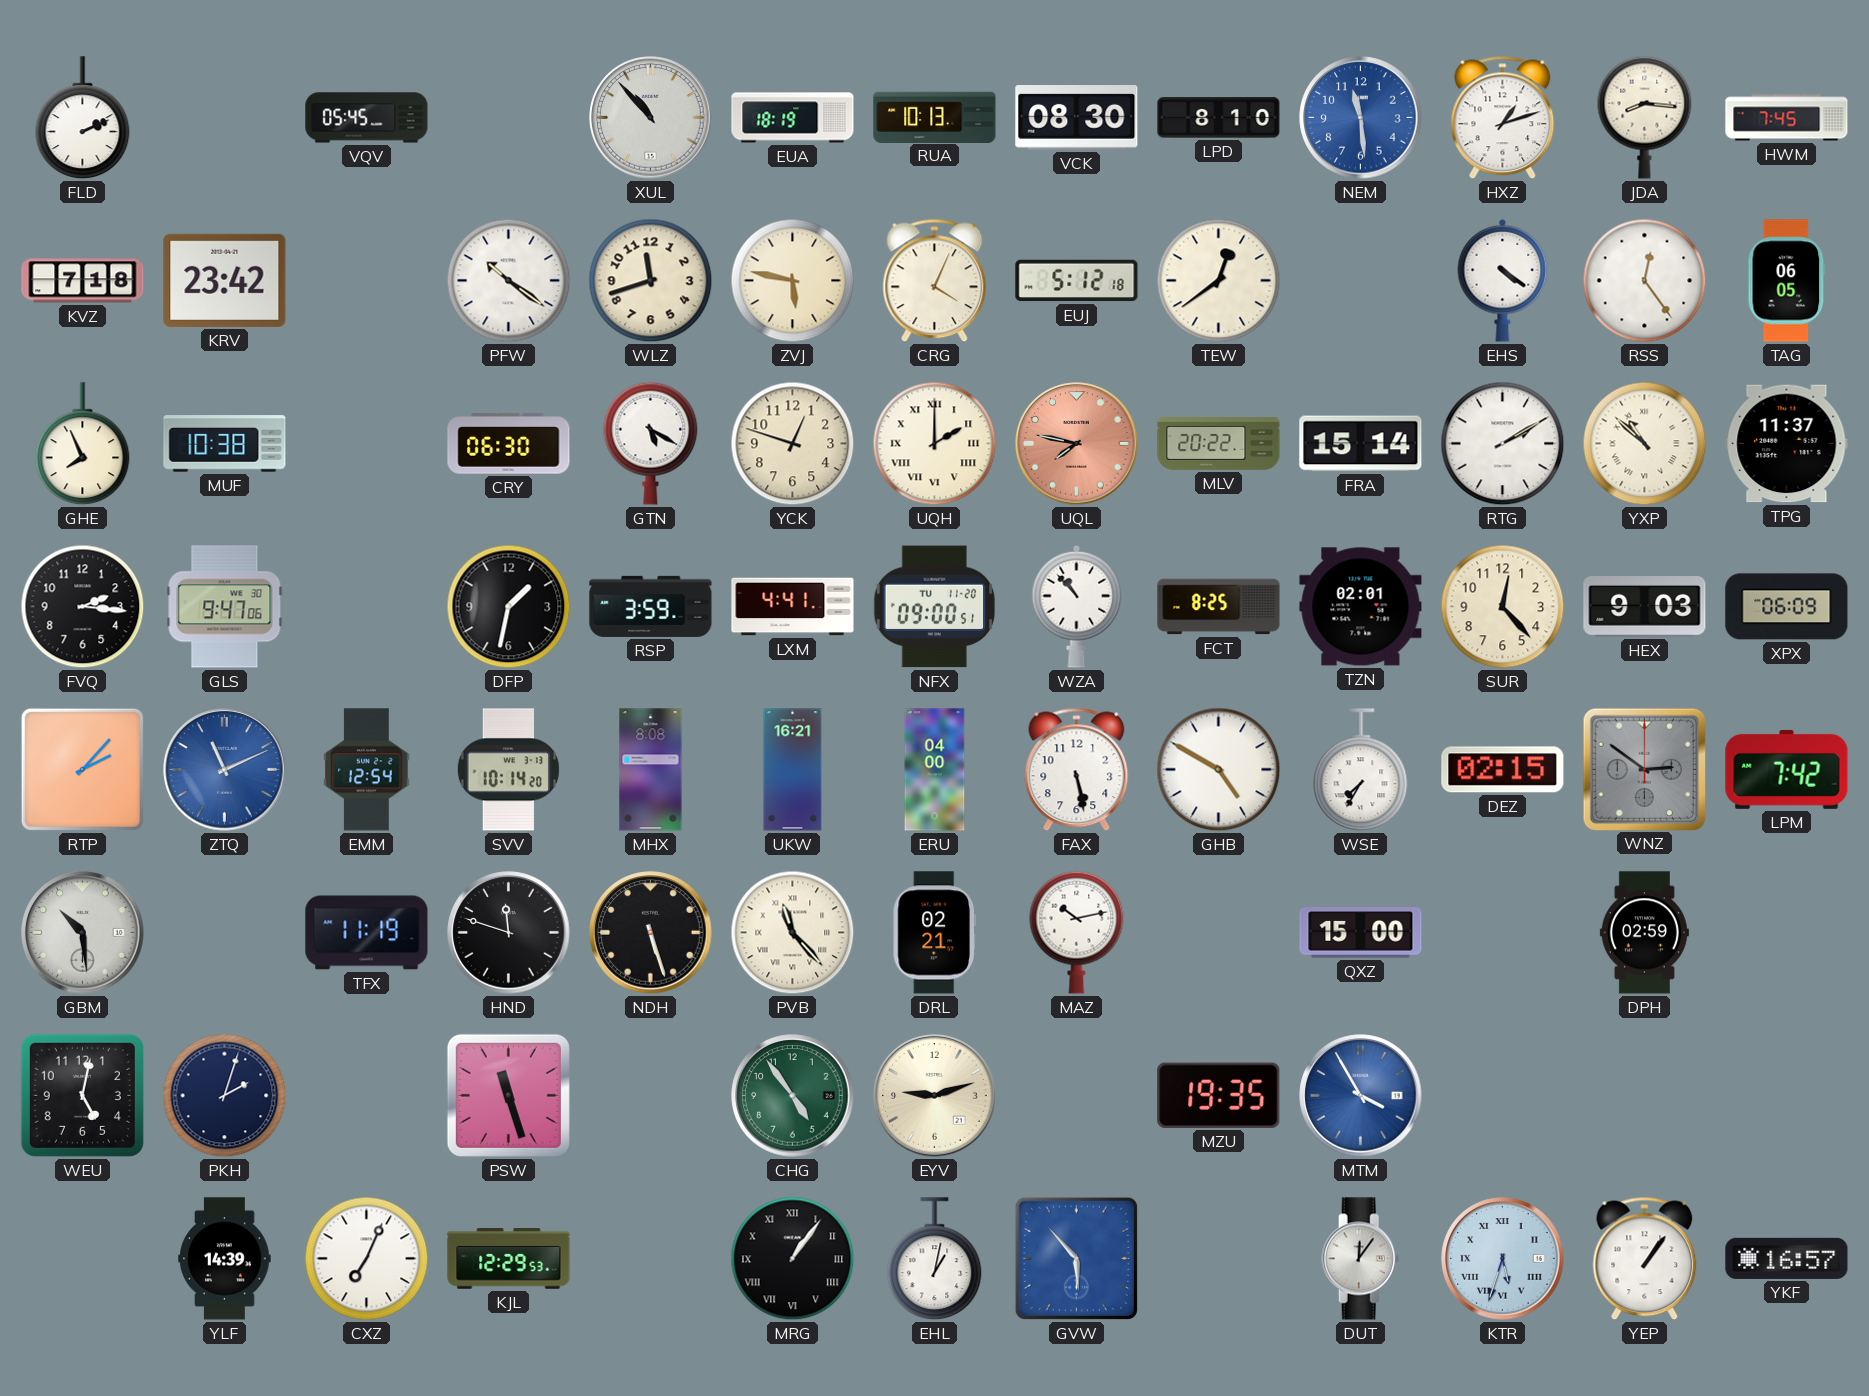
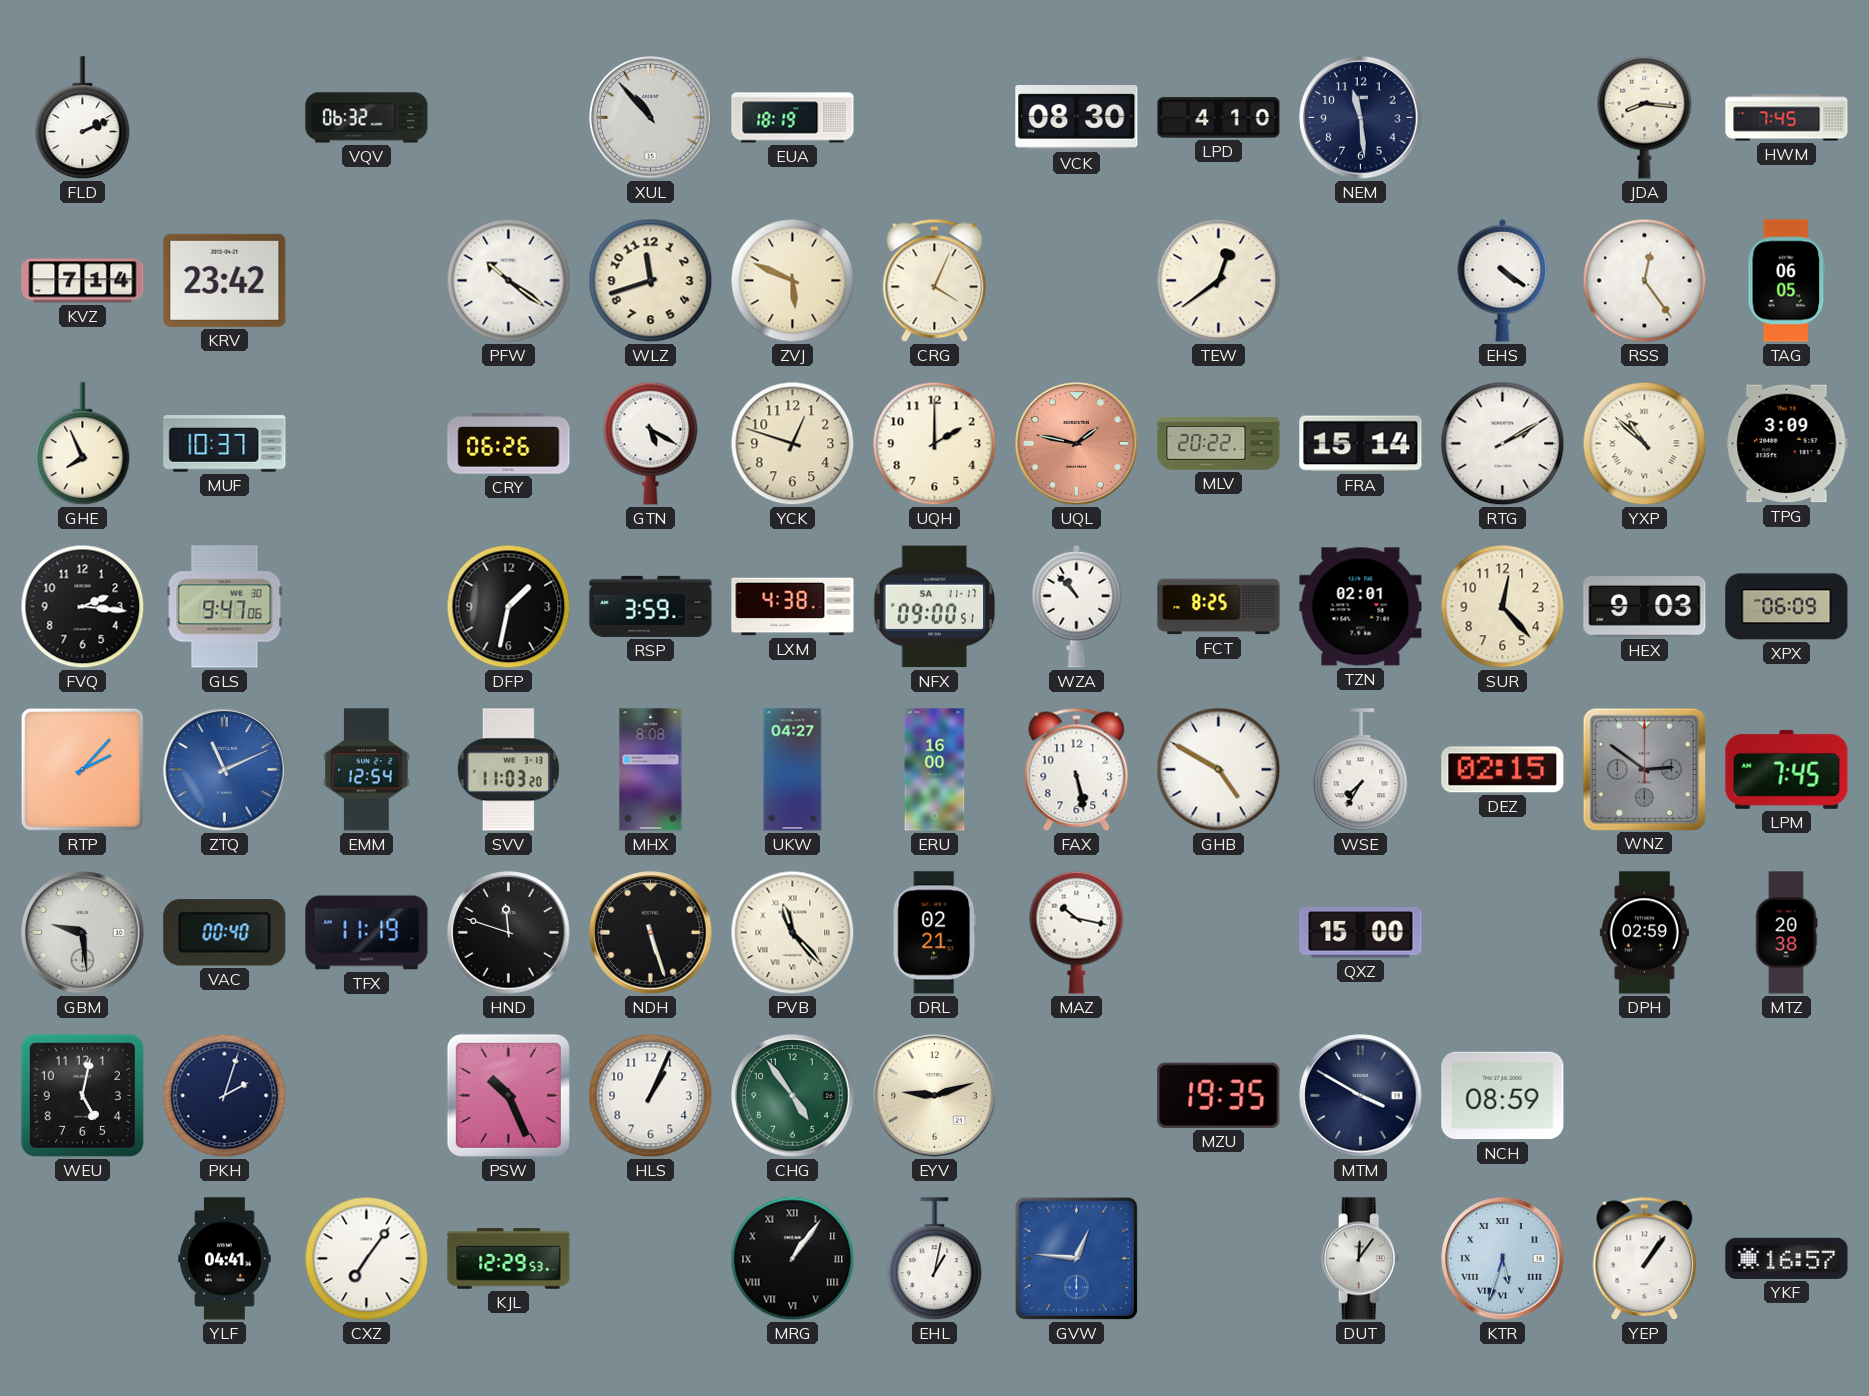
VQV: 05:45 -> 06:32
RUA: 10:13 -> none
LPD: 8:10 -> 4:10
NEM dial: blue -> navy
HXZ: 1:12 -> none
KVZ: 7:18 -> 7:14
ZVJ: 5:47 -> 5:49
EUJ: 5:12 -> none
MUF: 10:38 -> 10:37
CRY: 06:30 -> 06:26
UQH numerals: Roman -> Arabic
UQL: 7:47 -> 1:47
TPG: 11:37 -> 3:09
LXM: 4:41 -> 4:38
NFX date: TU 11-20 -> SA 11-17
SVV: 10:14 -> 11:03
UKW: 16:21 -> 04:27
ERU: 04:00 -> 16:00
LPM: 7:42 -> 7:45
GBM: 10:29 -> 9:29
VAC: none -> 00:40
MAZ: 10:13 -> 10:17
MTZ: none -> 20:38
PSW: 11:27 -> 10:26
HLS: none -> 1:04
MTM: 3:55 -> 3:50
MTM dial: blue -> navy
NCH: none -> 08:59
YLF: 14:39 -> 04:41
CXZ: 7:04 -> 7:06
GVW: 5:53 -> 12:46
